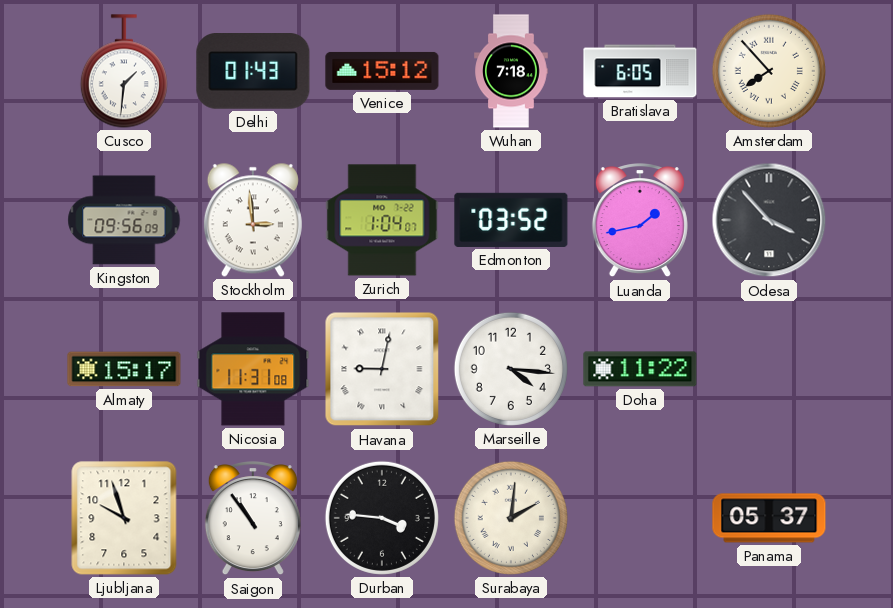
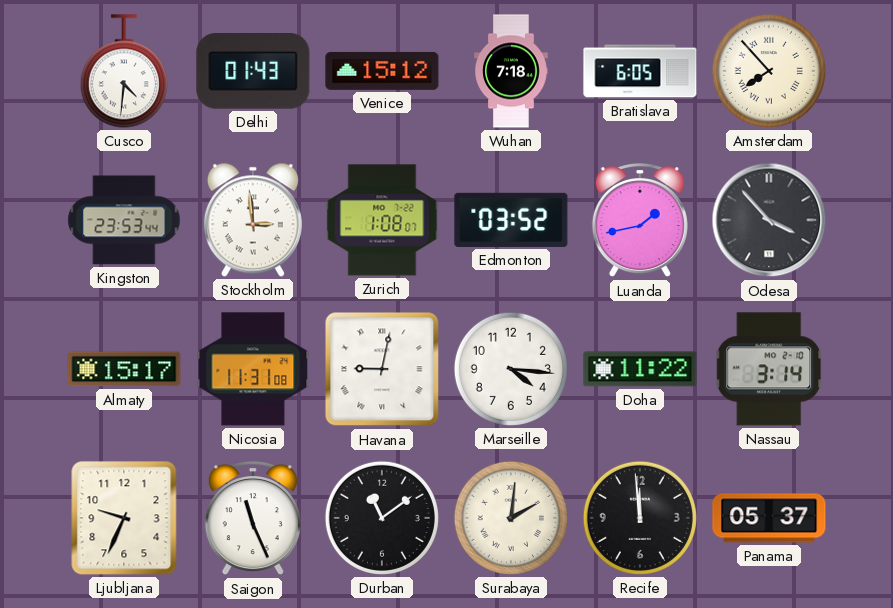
Cusco: 1:31 -> 4:31
Kingston: 09:56 -> 23:53
Zurich: 1:04 -> 1:08
Nassau: none -> 3:14
Ljubljana: 9:57 -> 9:34
Saigon: 10:54 -> 11:26
Durban: 3:46 -> 11:09
Recife: none -> 11:59
